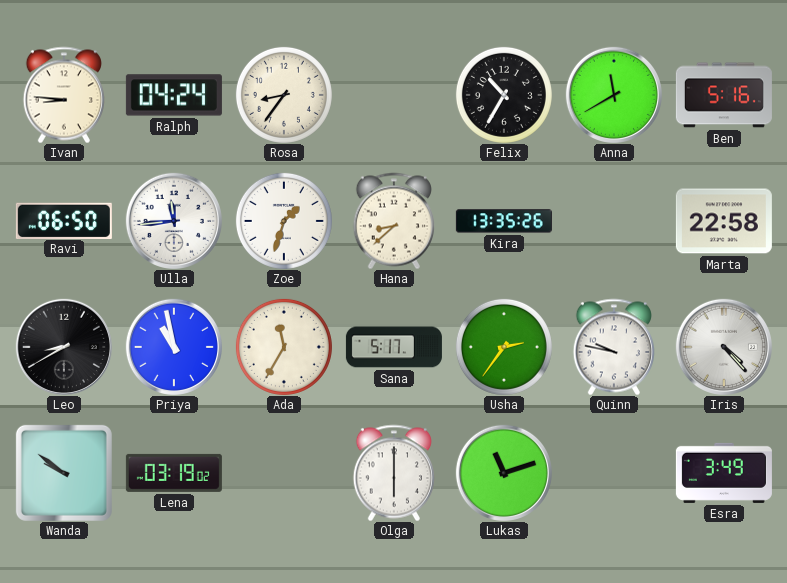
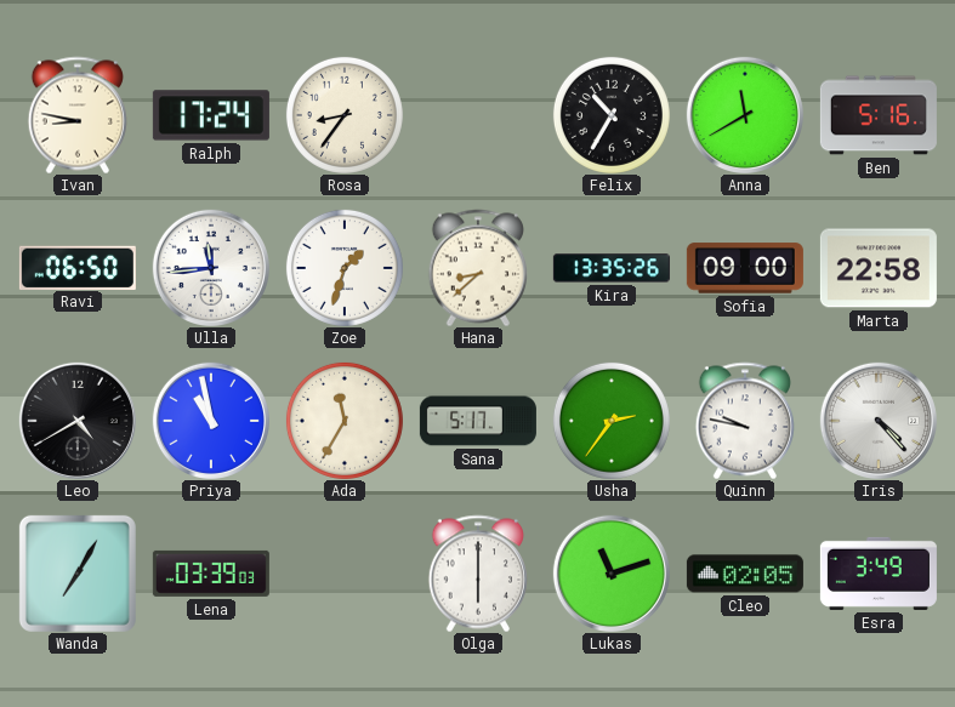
Ivan: 8:46 -> 8:47
Ralph: 04:24 -> 17:24
Sofia: none -> 09:00
Leo: 8:40 -> 4:40
Wanda: 9:51 -> 7:05
Lena: 03:19 -> 03:39
Cleo: none -> 02:05
